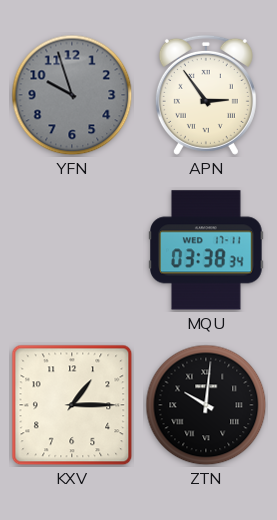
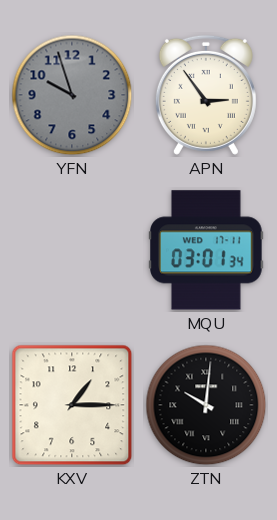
MQU: 03:38 -> 03:01
